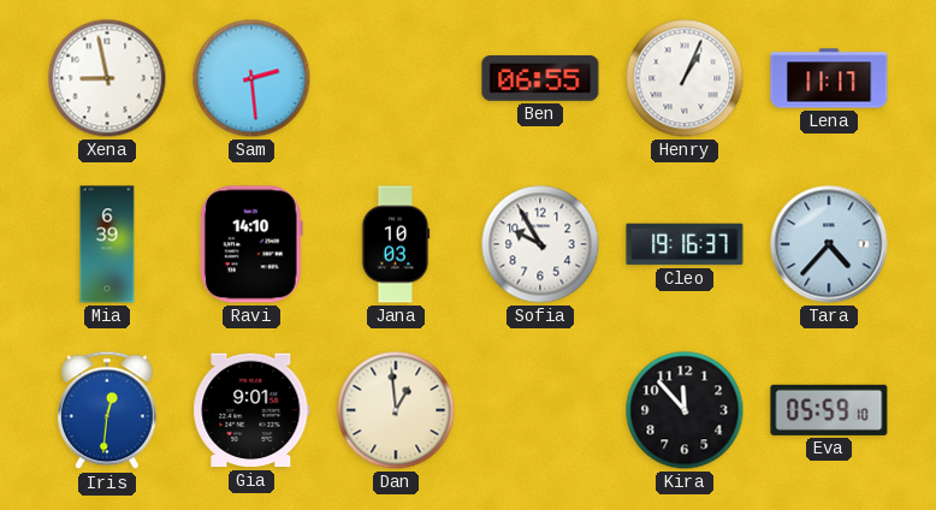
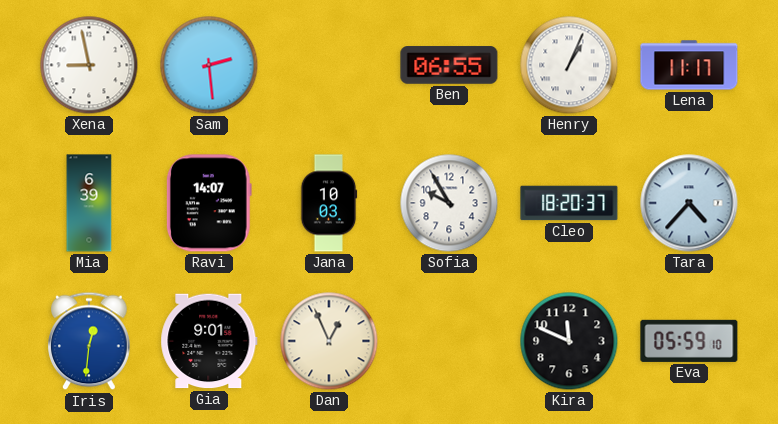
Ravi: 14:10 -> 14:07
Cleo: 19:16 -> 18:20
Dan: 12:59 -> 12:56
Kira: 11:53 -> 11:49
